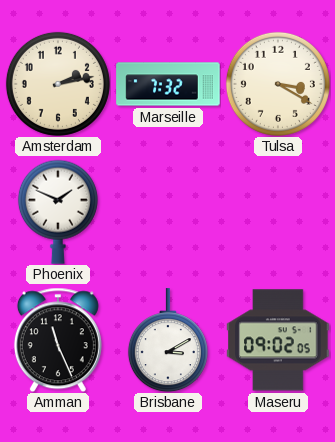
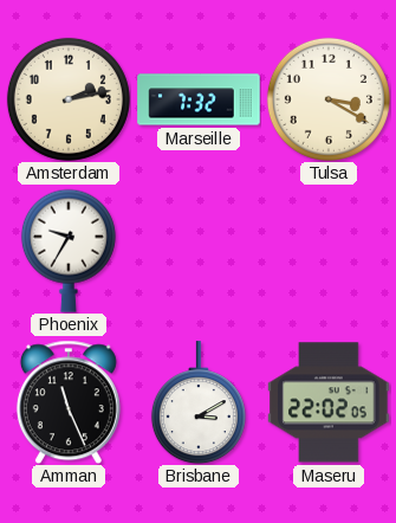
Phoenix: 1:49 -> 9:35
Maseru: 09:02 -> 22:02
